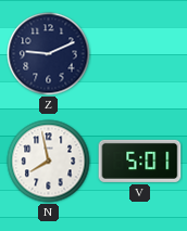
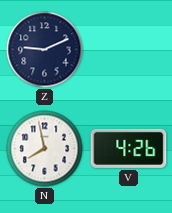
V: 5:01 -> 4:26
